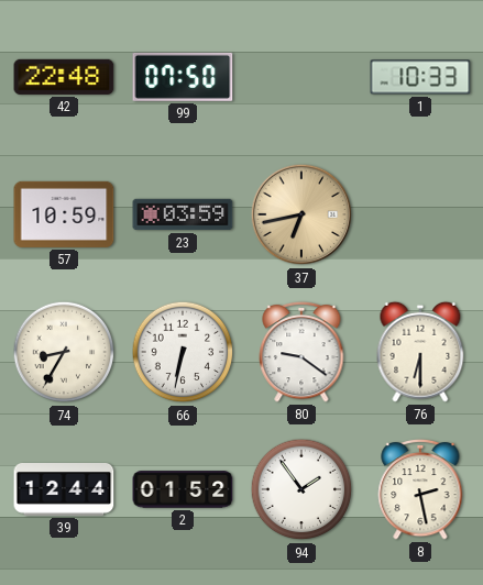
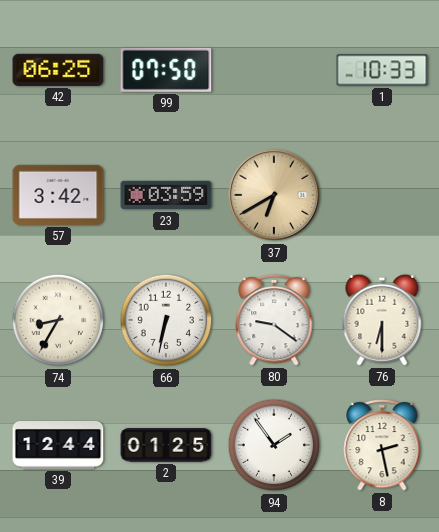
42: 22:48 -> 06:25
57: 10:59 -> 3:42
37: 6:43 -> 6:40
2: 01:52 -> 01:25
